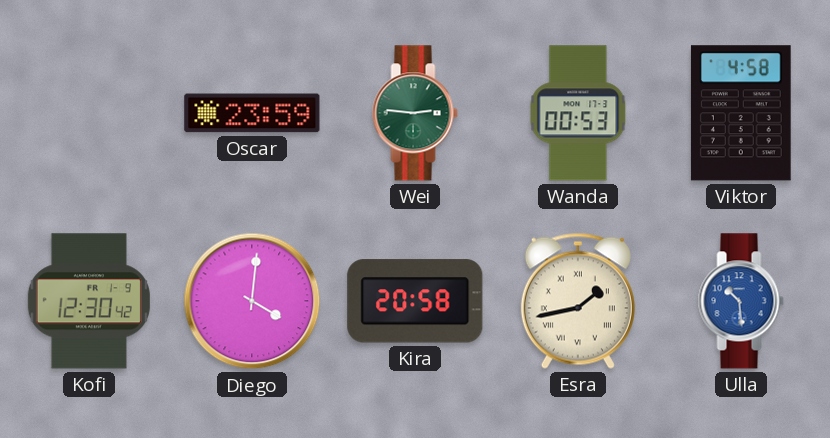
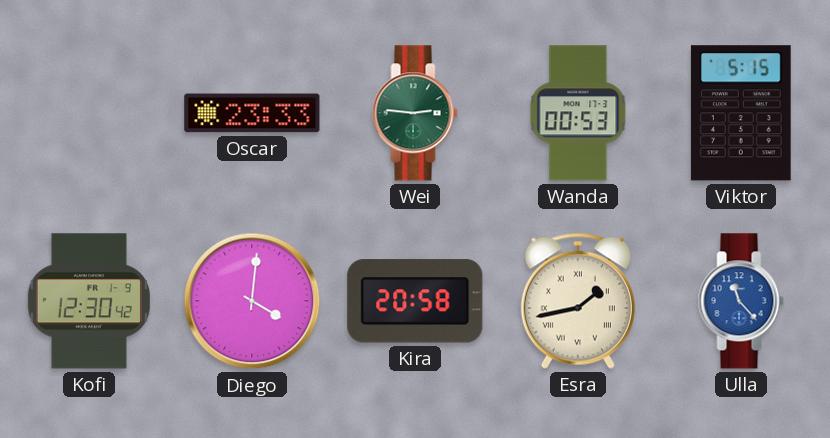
Oscar: 23:59 -> 23:33
Viktor: 4:58 -> 5:15
Ulla: 10:29 -> 11:23
